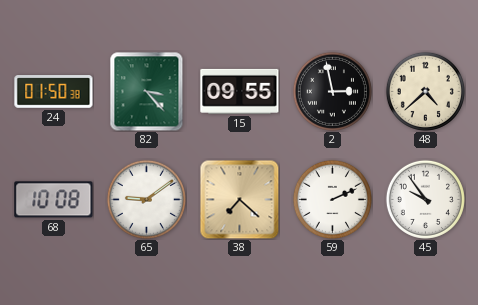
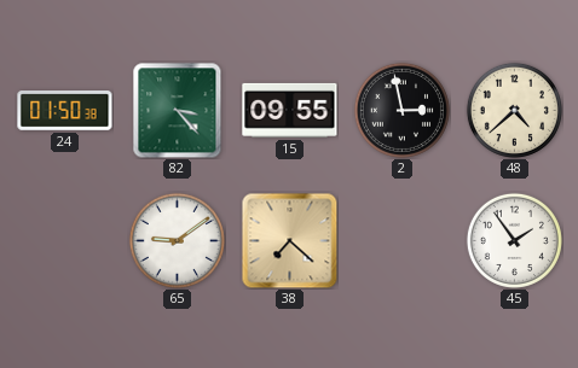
68: 10:08 -> none
59: 2:11 -> none
45: 9:54 -> 1:54
